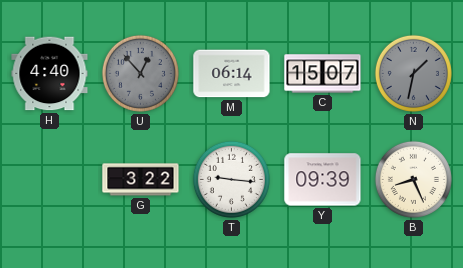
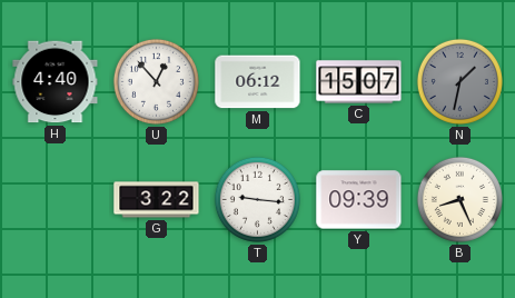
U dial: grey -> white
M: 06:14 -> 06:12
